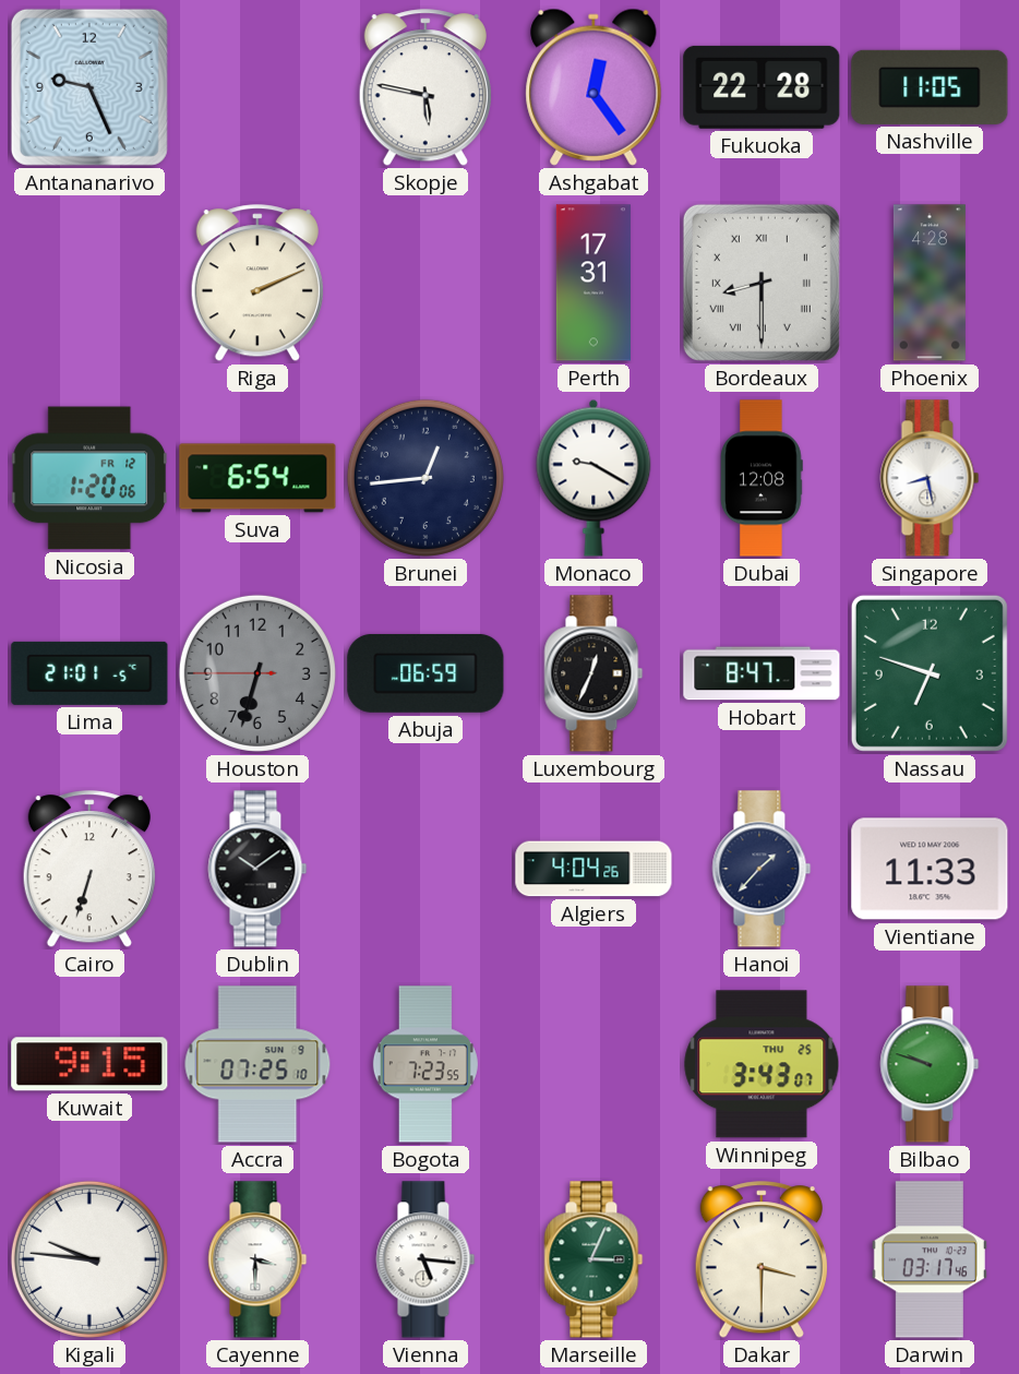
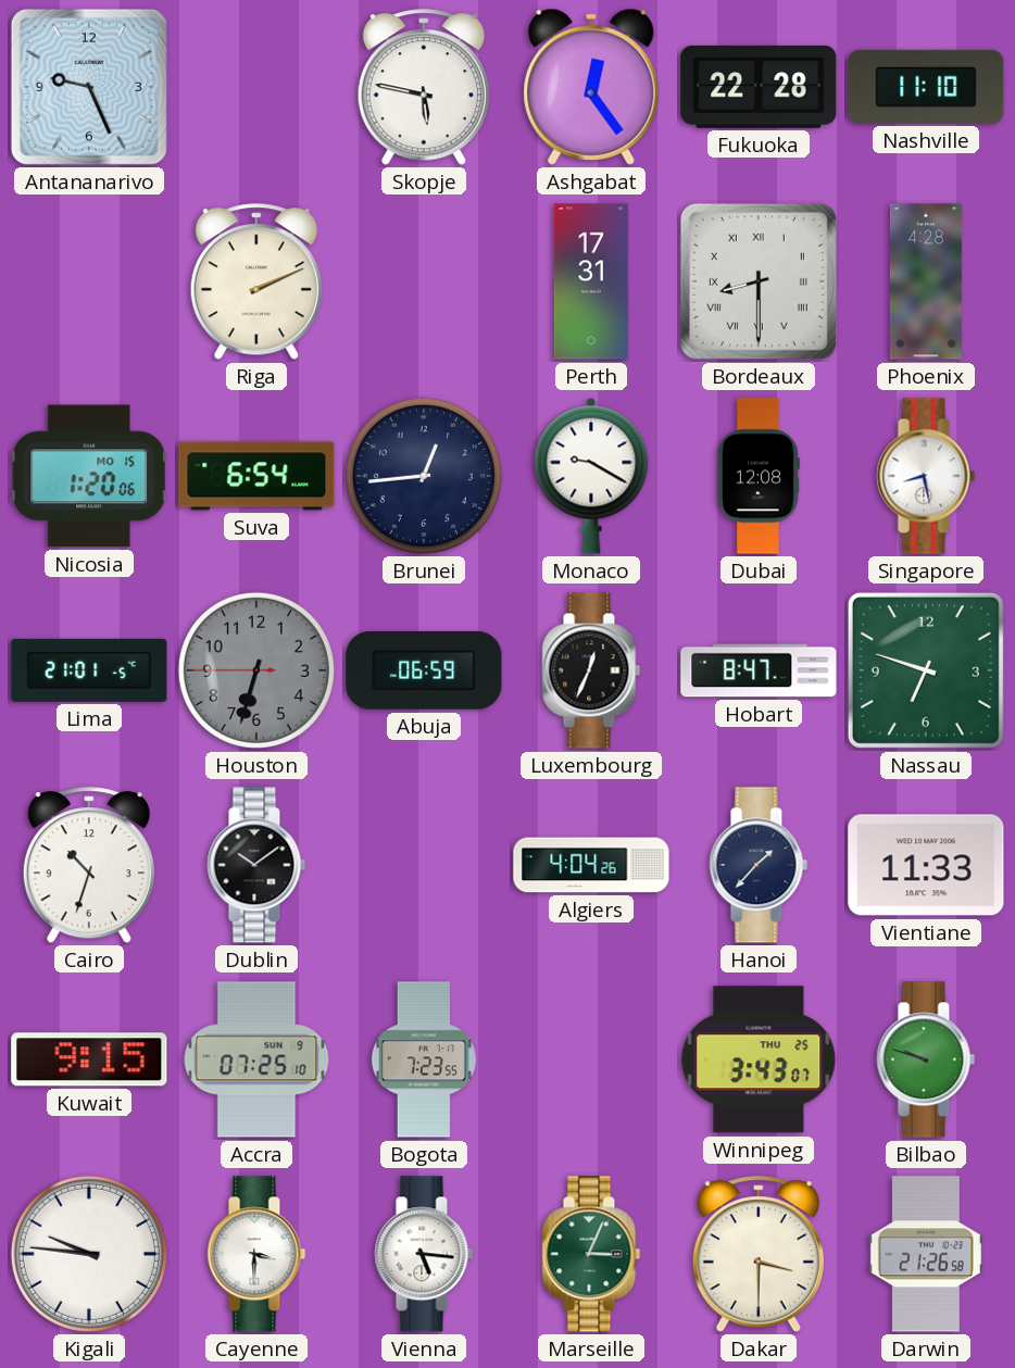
Nashville: 11:05 -> 11:10
Nicosia date: FR 12 -> MO 15
Cairo: 6:33 -> 10:33
Darwin: 03:17 -> 21:26
